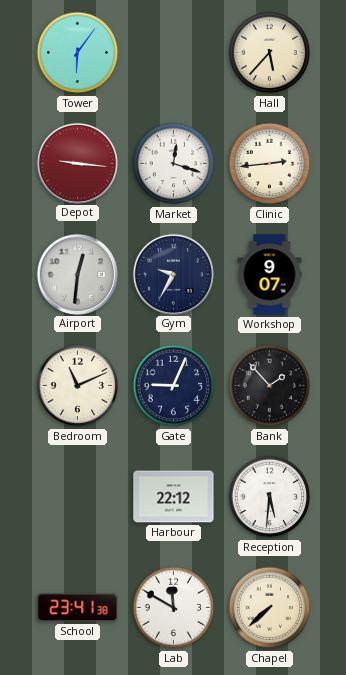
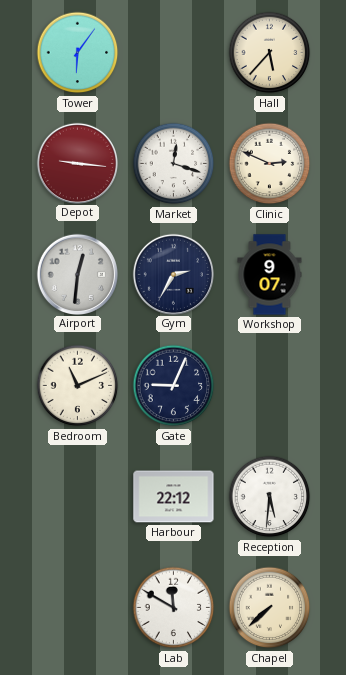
Clinic: 2:44 -> 2:49
Gym: 9:35 -> 2:35
Bank: 1:53 -> none
School: 23:41 -> none
